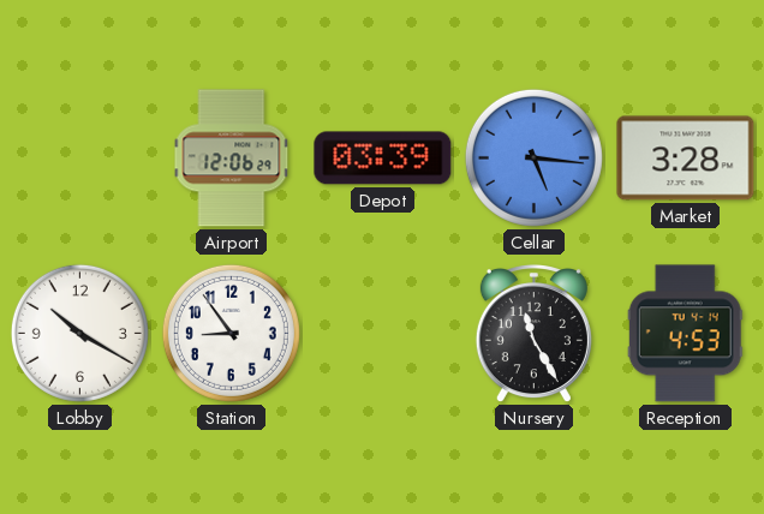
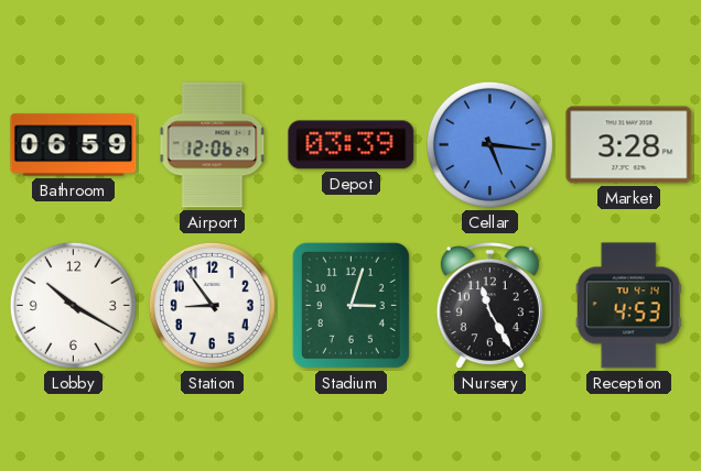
Bathroom: none -> 06:59
Stadium: none -> 3:03
